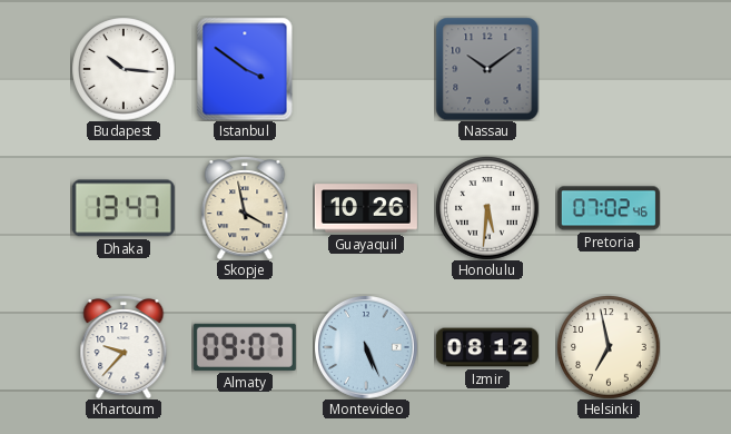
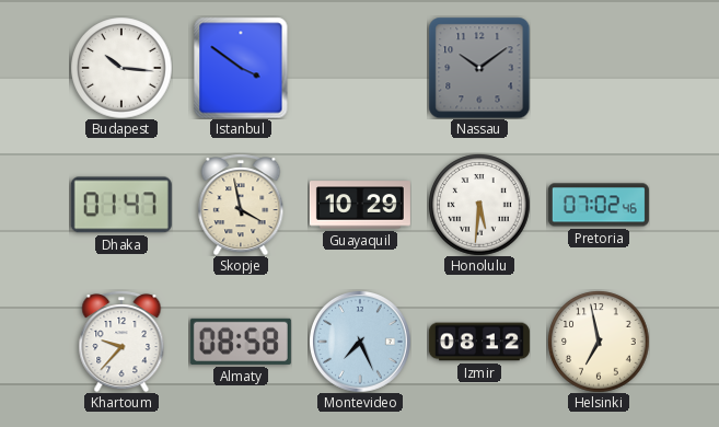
Dhaka: 13:47 -> 01:47
Guayaquil: 10:26 -> 10:29
Almaty: 09:07 -> 08:58
Montevideo: 5:26 -> 7:26
